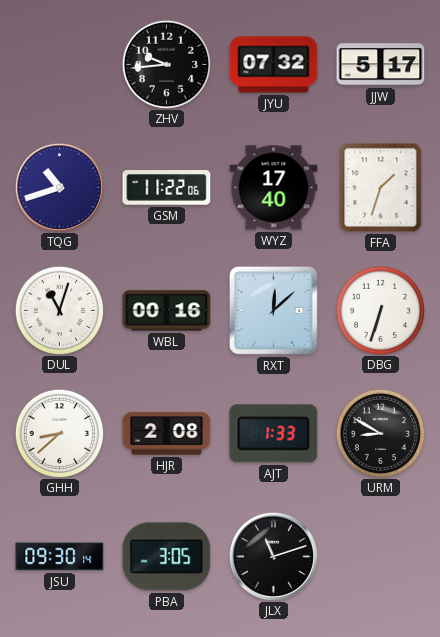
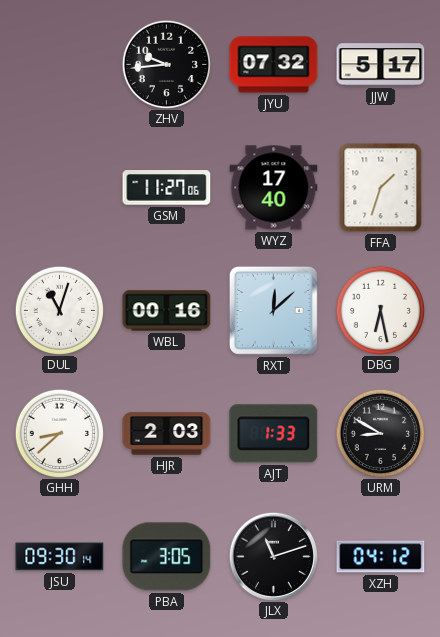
TQG: 10:42 -> none
GSM: 11:22 -> 11:27
DBG: 6:33 -> 6:28
HJR: 2:08 -> 2:03
XZH: none -> 04:12
